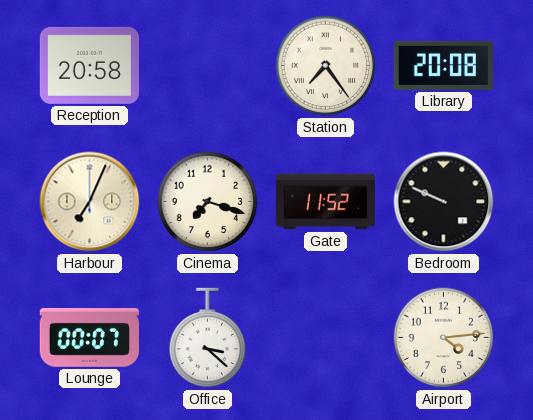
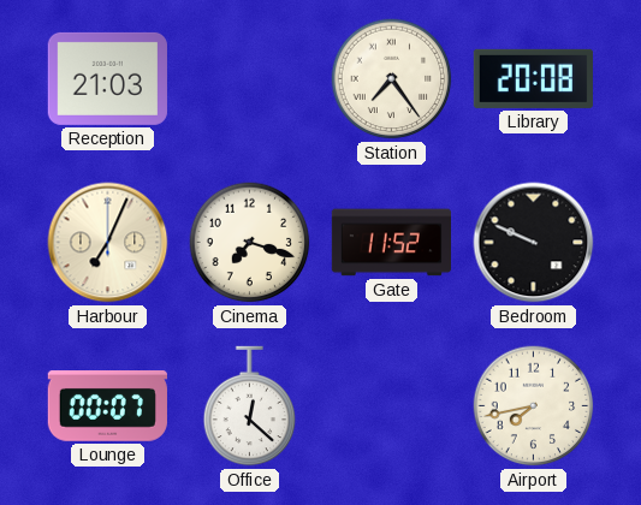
Reception: 20:58 -> 21:03
Office: 3:22 -> 12:22
Airport: 4:14 -> 7:43
